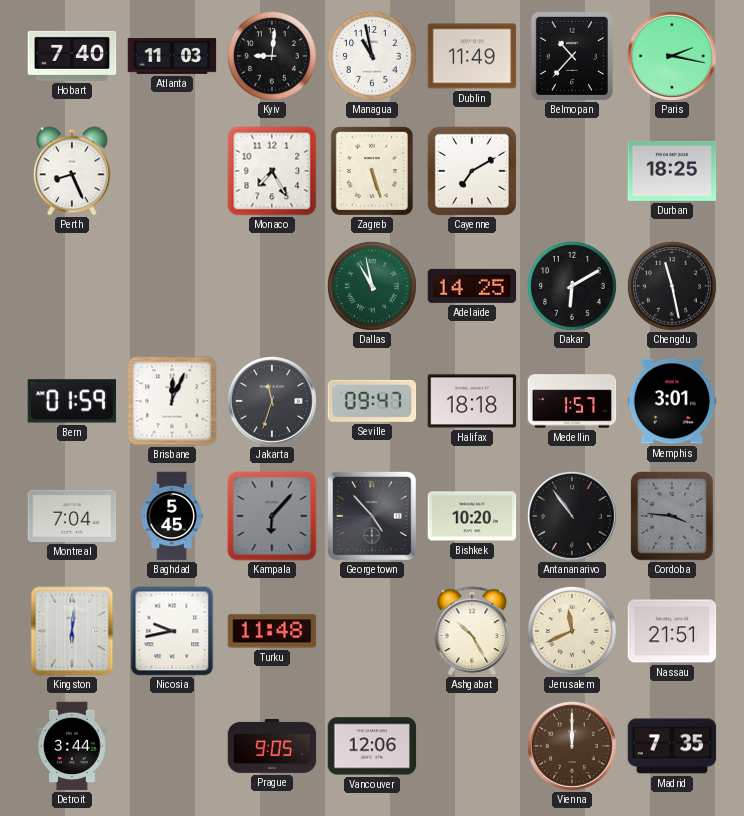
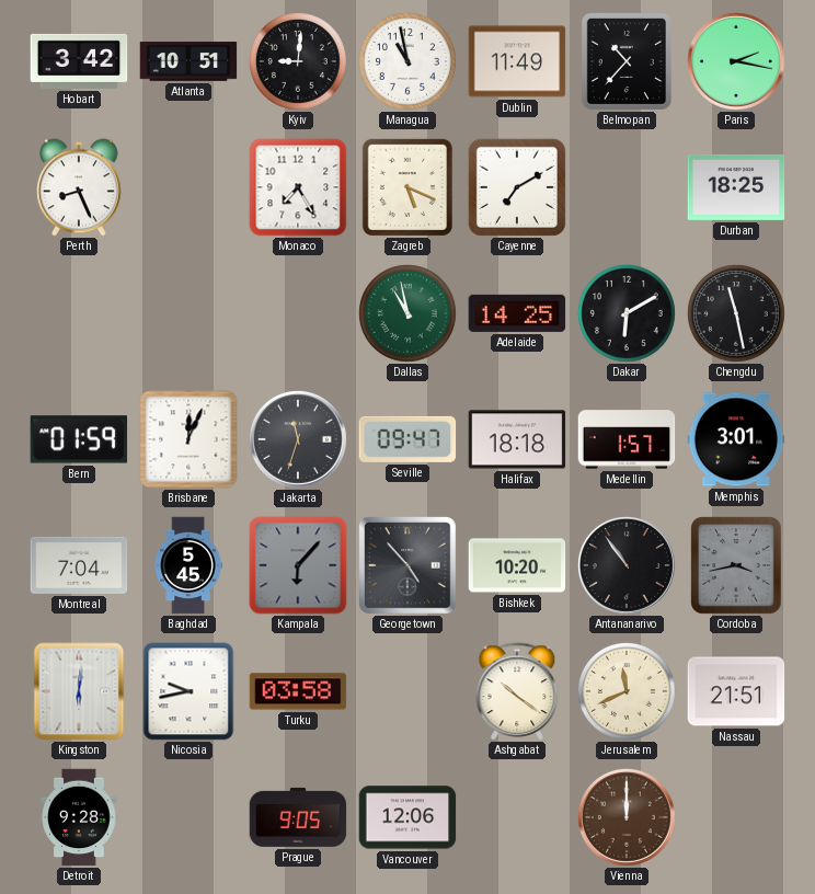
Hobart: 7:40 -> 3:42
Atlanta: 11:03 -> 10:51
Zagreb: 5:27 -> 5:19
Cordoba: 3:46 -> 3:43
Turku: 11:48 -> 03:58
Ashgabat: 10:25 -> 10:21
Detroit: 3:44 -> 9:28
Madrid: 7:35 -> none
